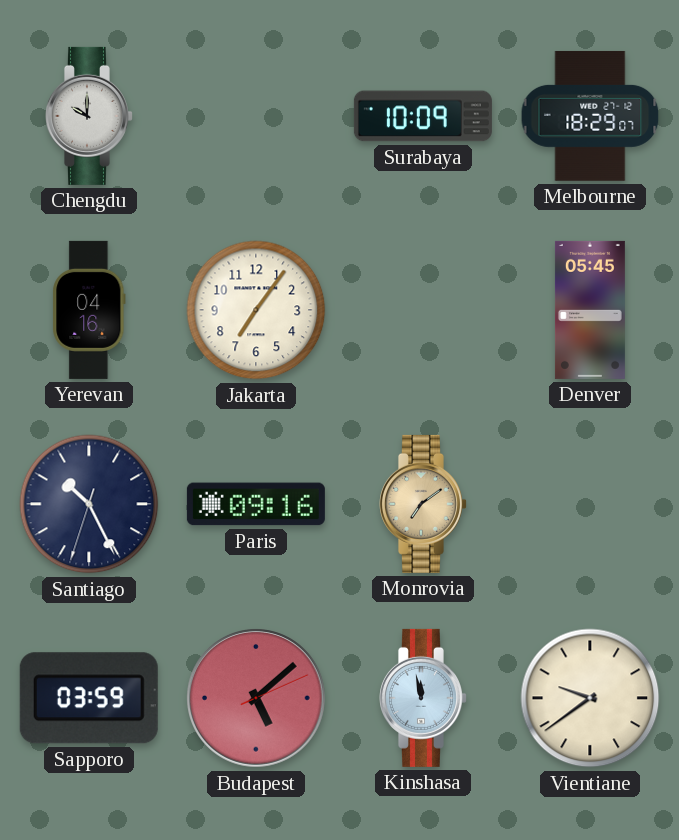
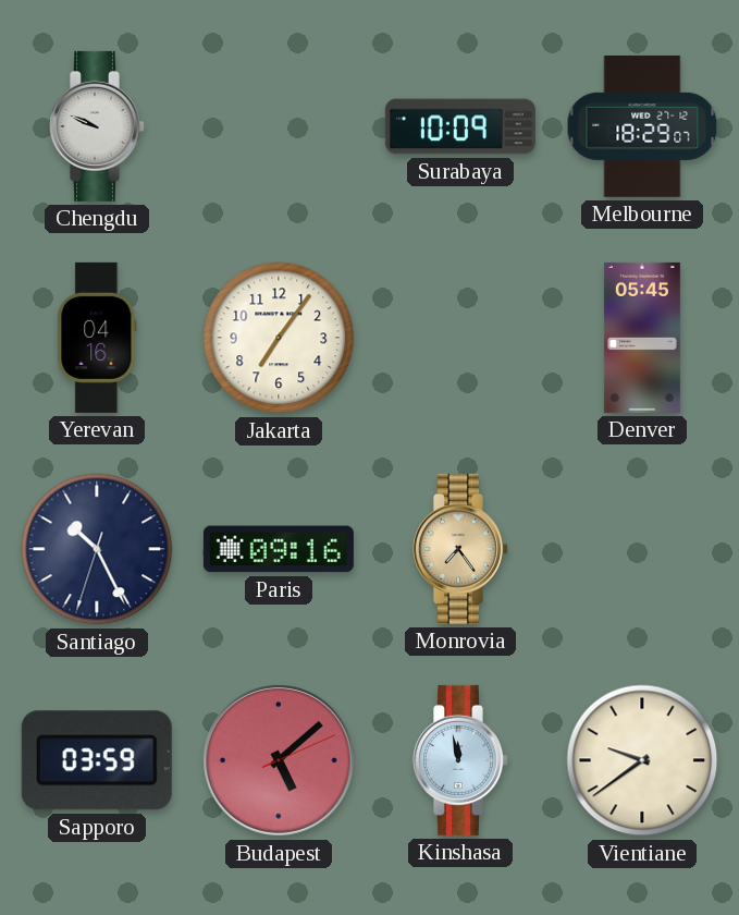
Chengdu: 10:00 -> 9:49
Monrovia: 7:09 -> 7:24
